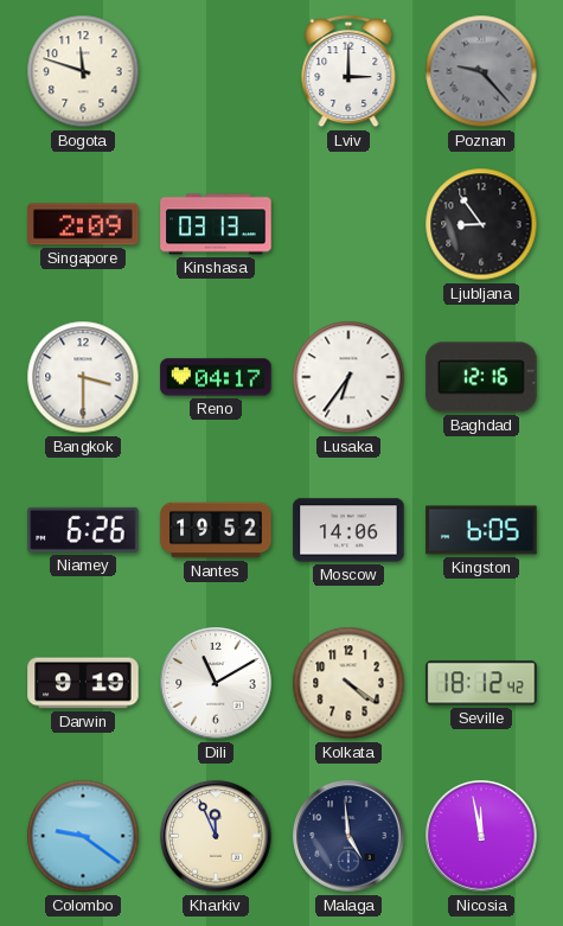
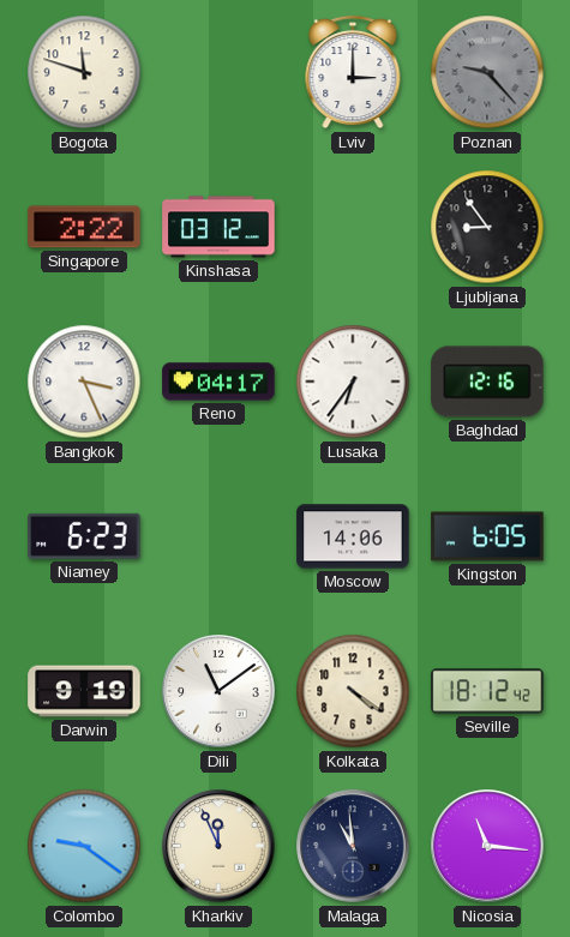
Singapore: 2:09 -> 2:22
Kinshasa: 03:13 -> 03:12
Bangkok: 3:30 -> 3:26
Niamey: 6:26 -> 6:23
Nantes: 19:52 -> none
Dili: 11:10 -> 11:09
Malaga: 4:59 -> 10:59
Nicosia: 11:58 -> 11:16
